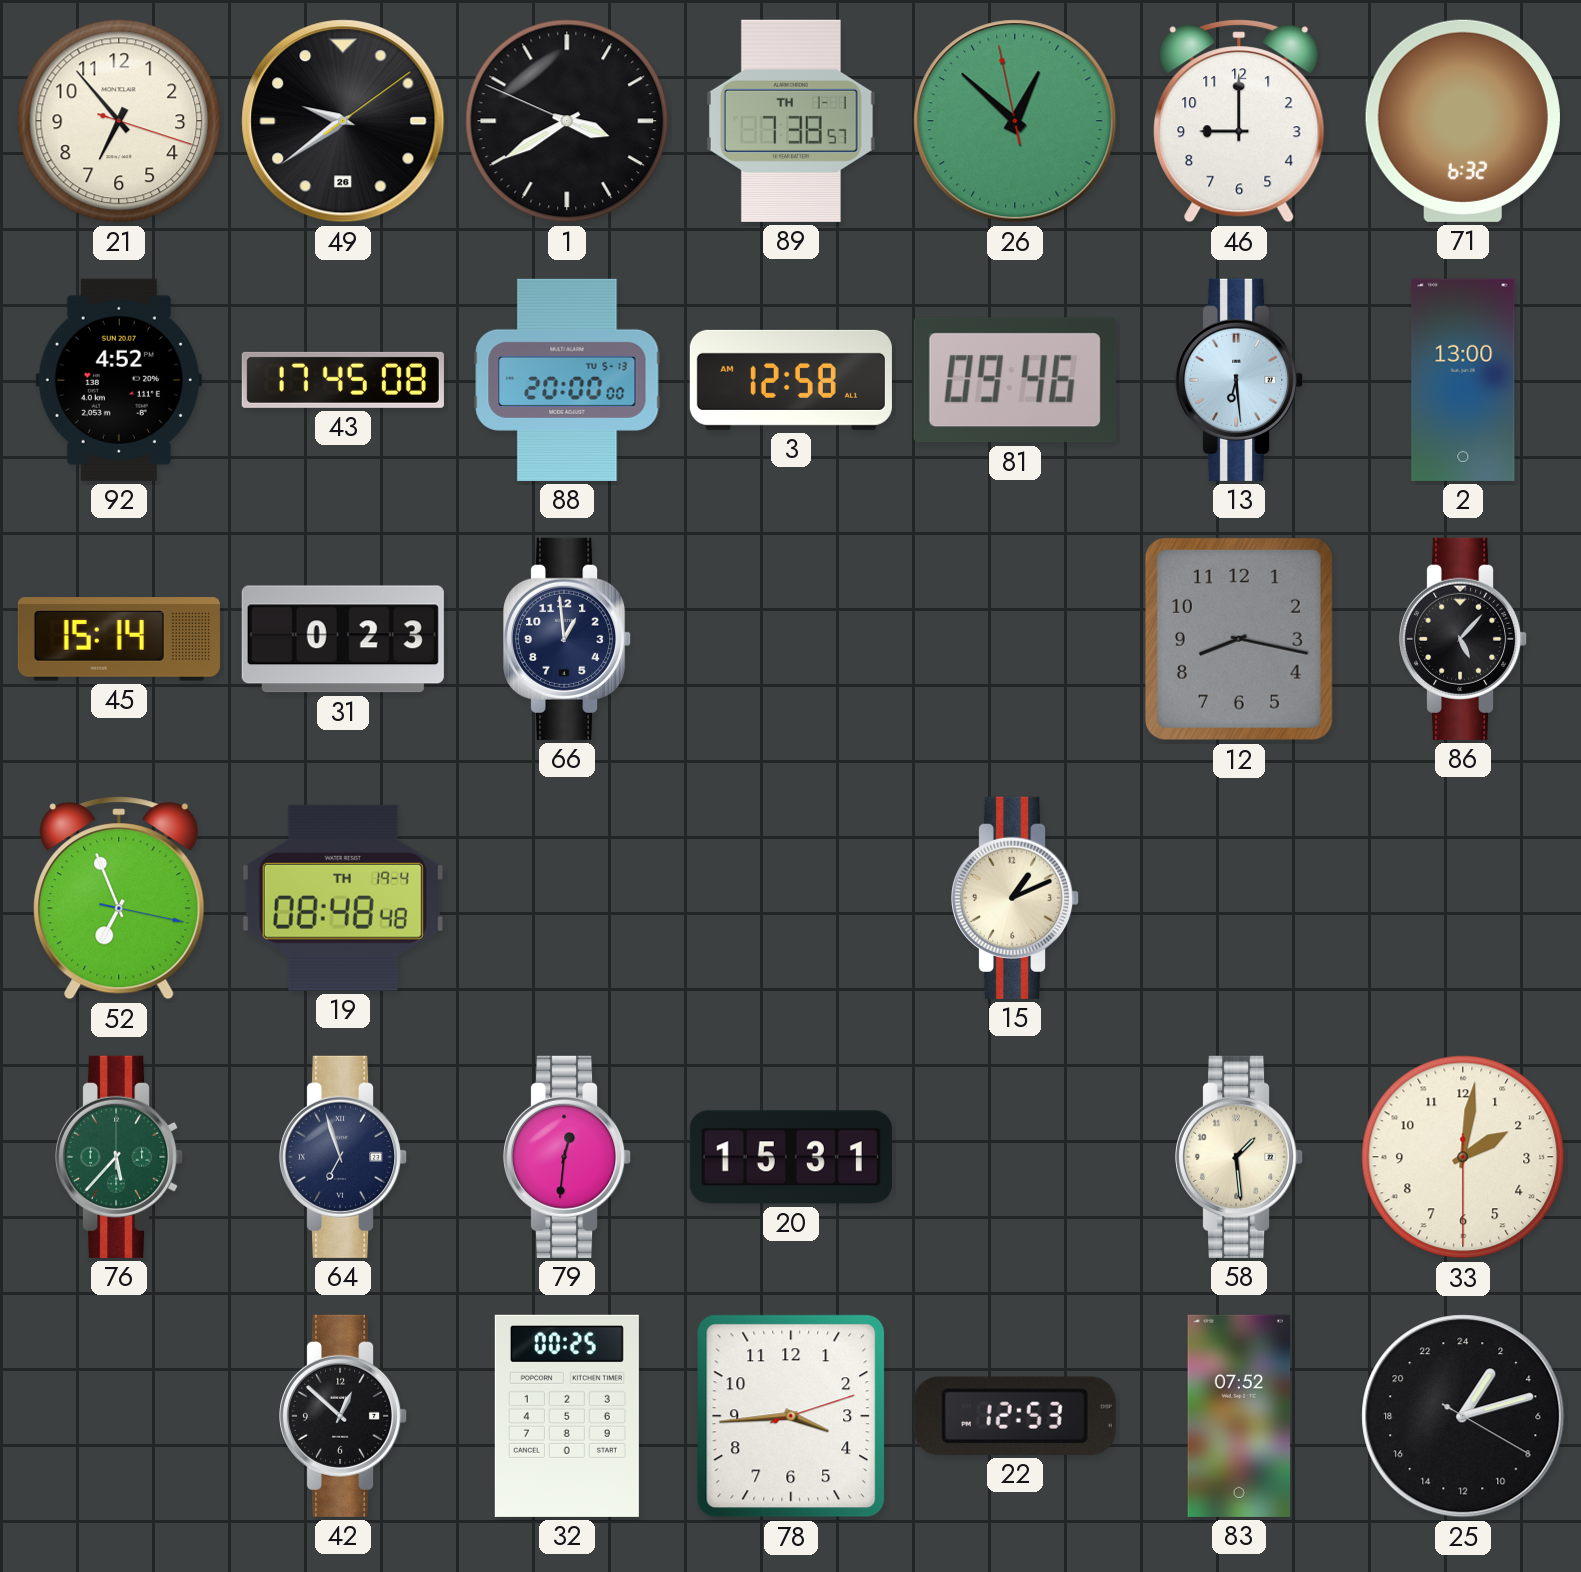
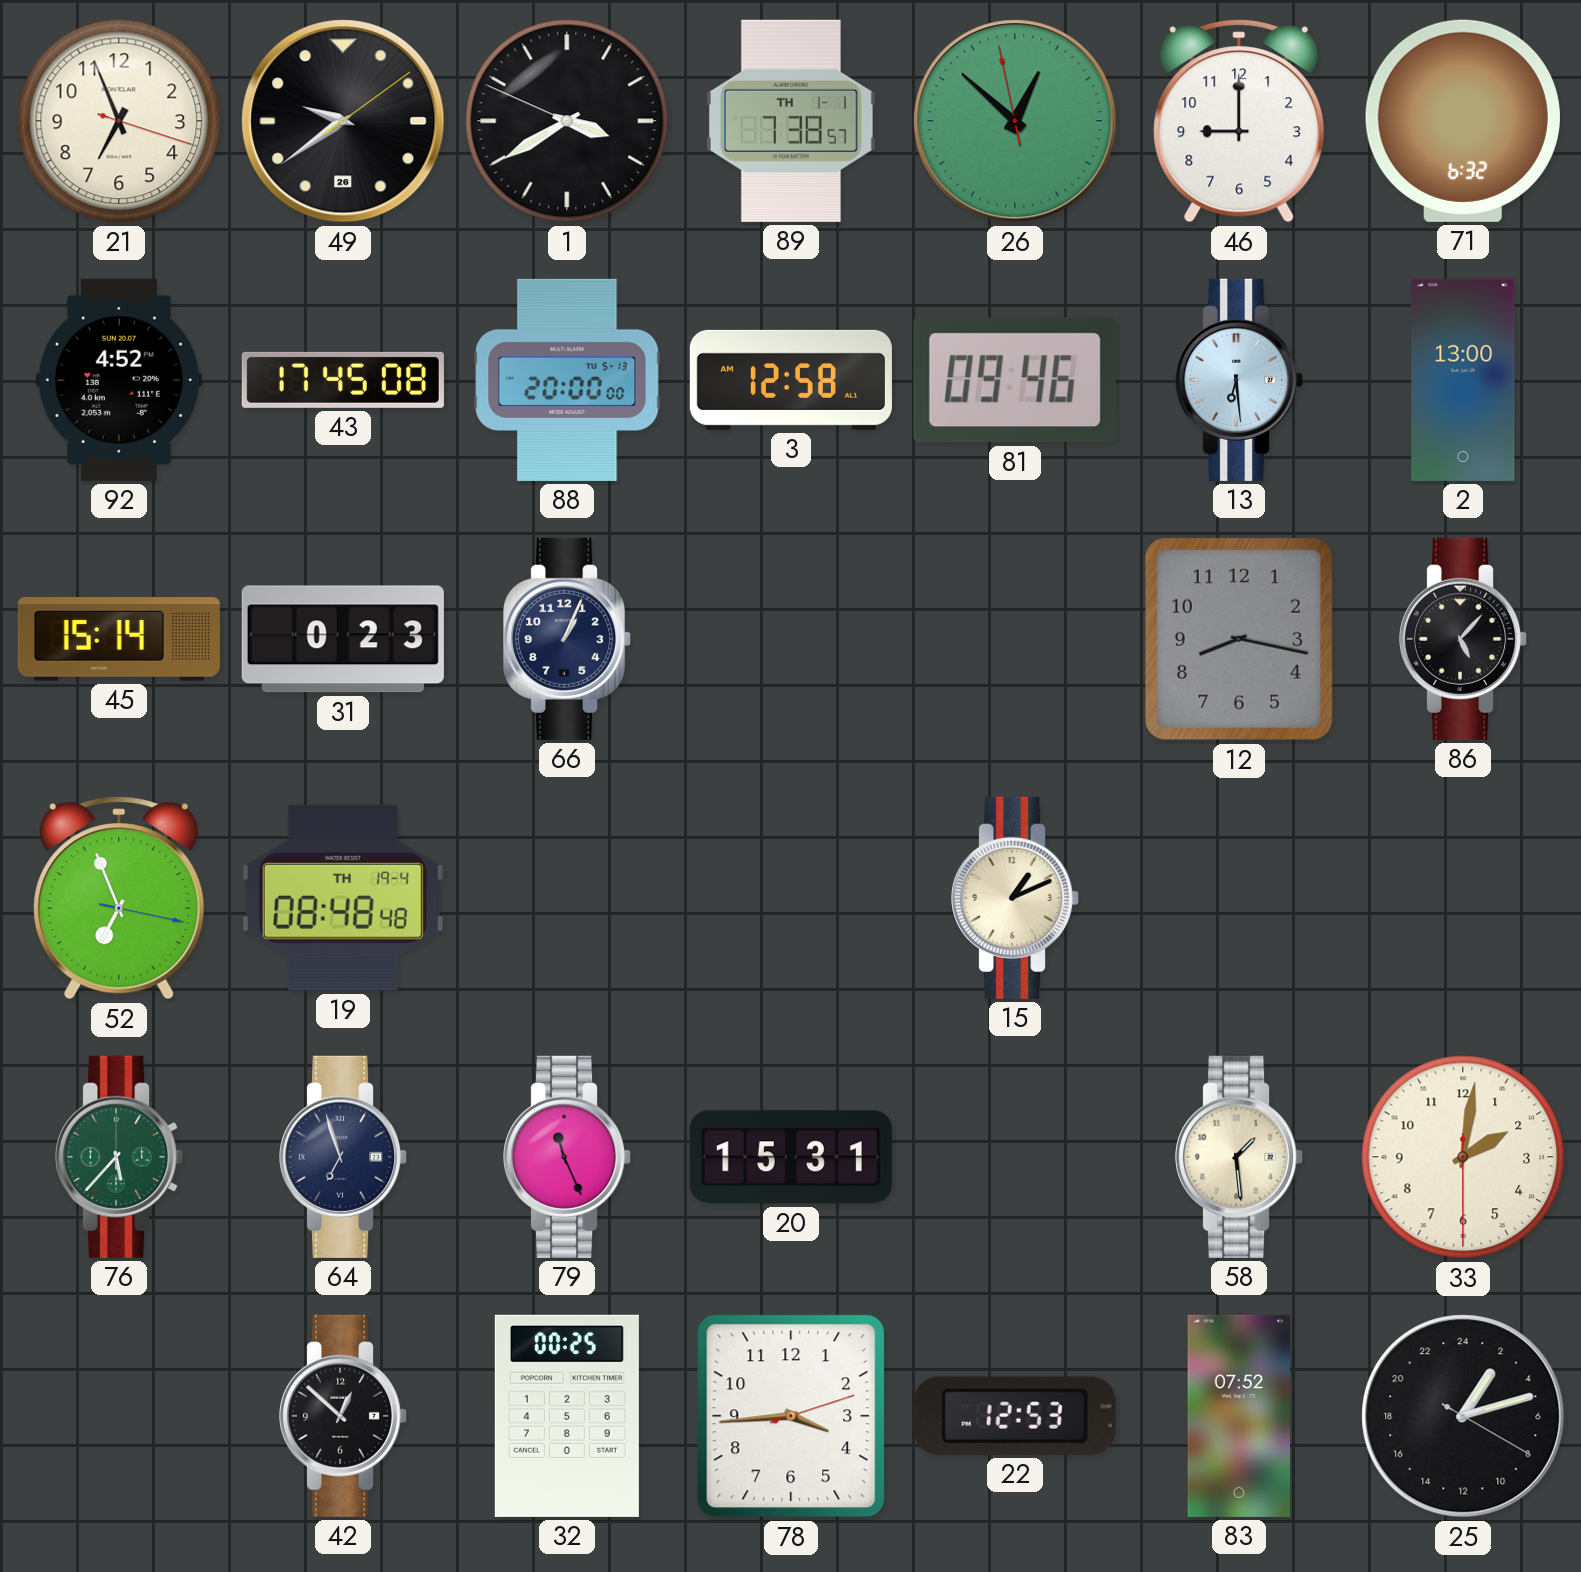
21: 6:53 -> 6:56
66: 12:59 -> 1:04
79: 12:31 -> 11:26
